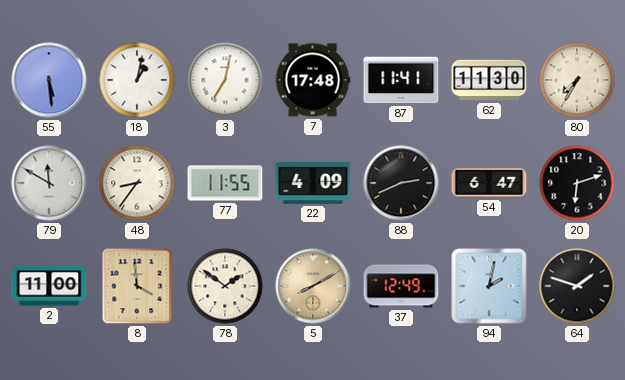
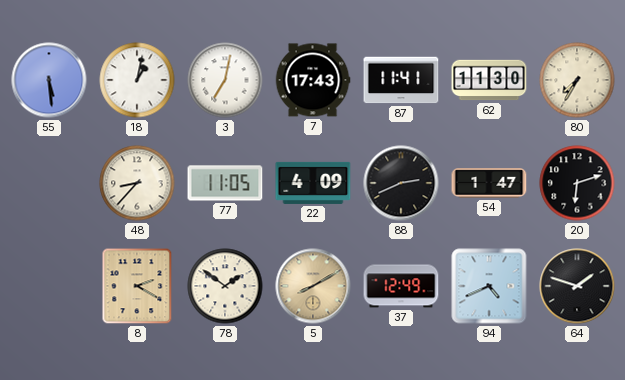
7: 17:48 -> 17:43
79: 11:50 -> none
48: 8:36 -> 8:37
77: 11:55 -> 11:05
54: 6:47 -> 1:47
2: 11:00 -> none
8: 3:59 -> 2:20
94: 2:02 -> 4:41
